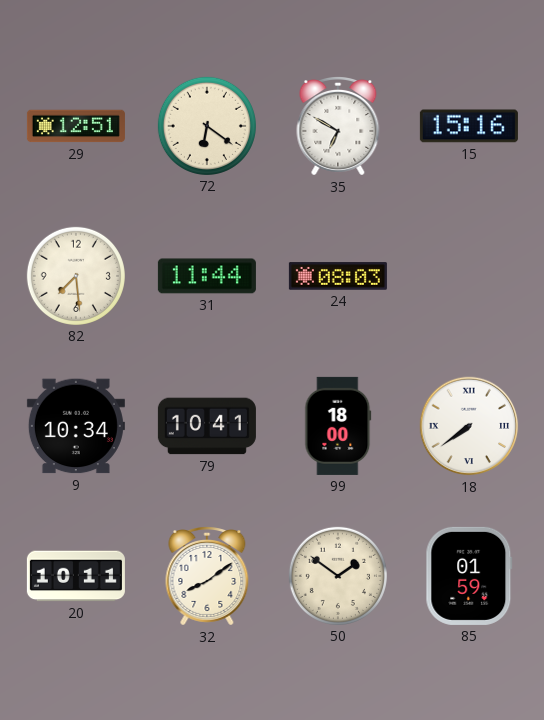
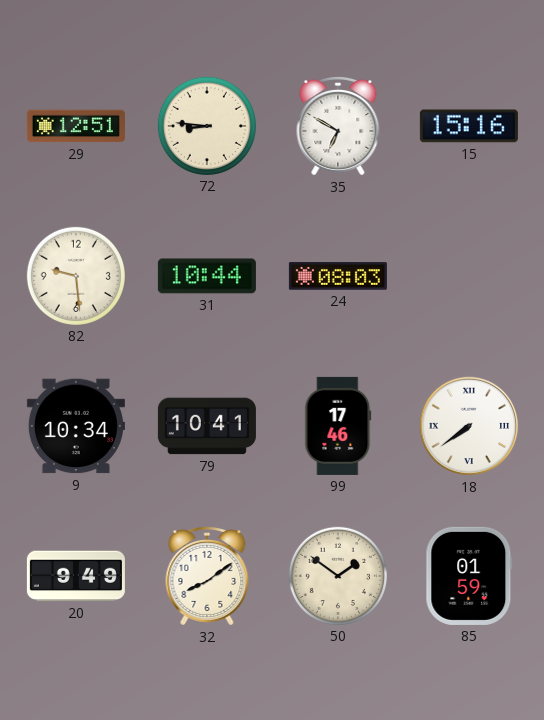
72: 6:21 -> 8:46
82: 7:29 -> 9:29
31: 11:44 -> 10:44
99: 18:00 -> 17:46
20: 10:11 -> 9:49
